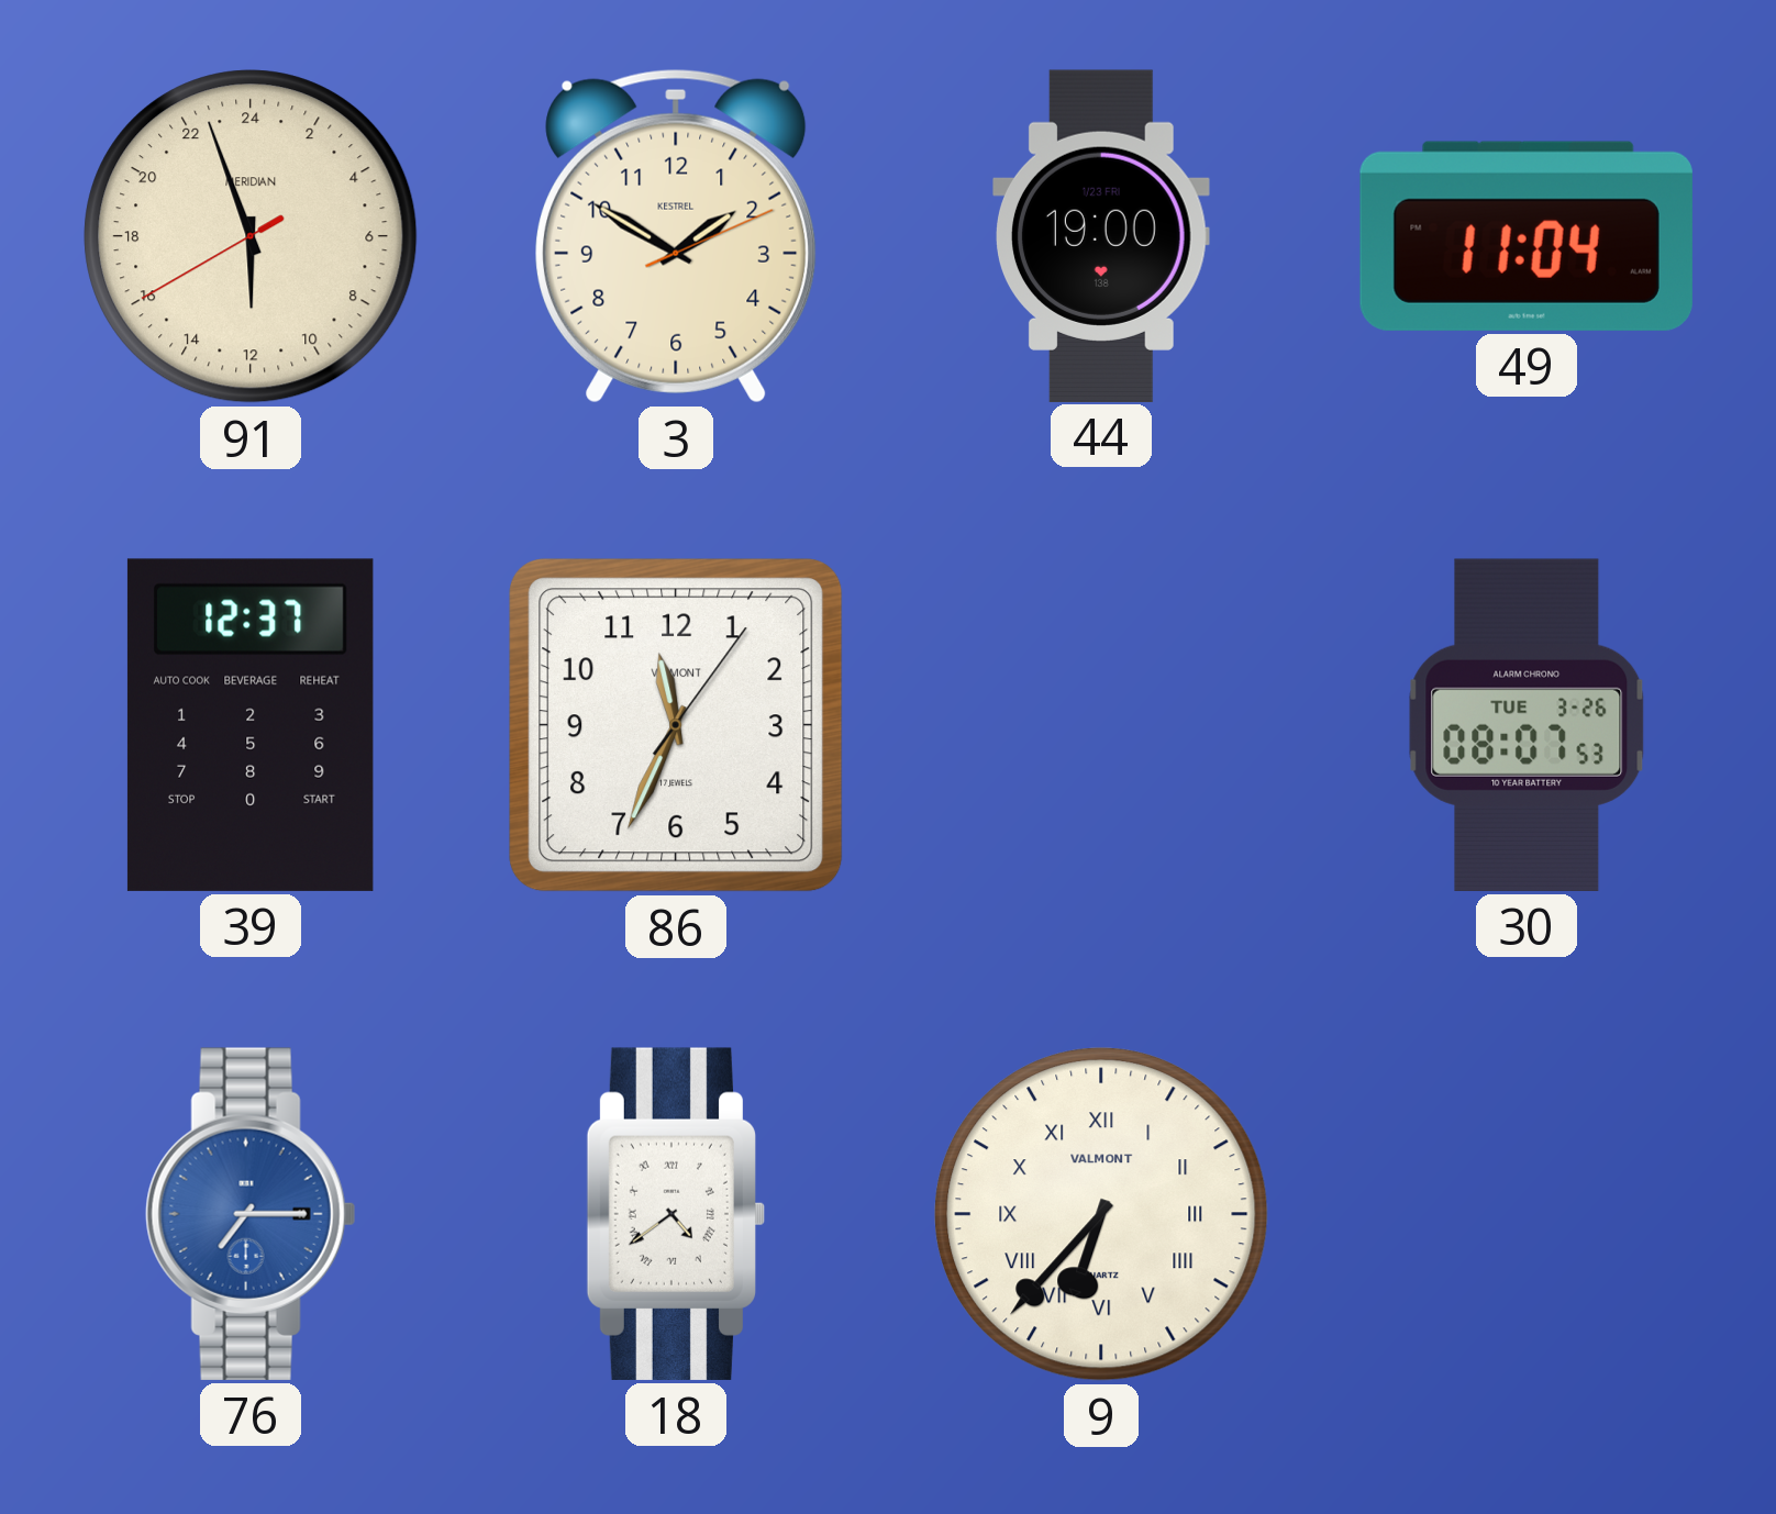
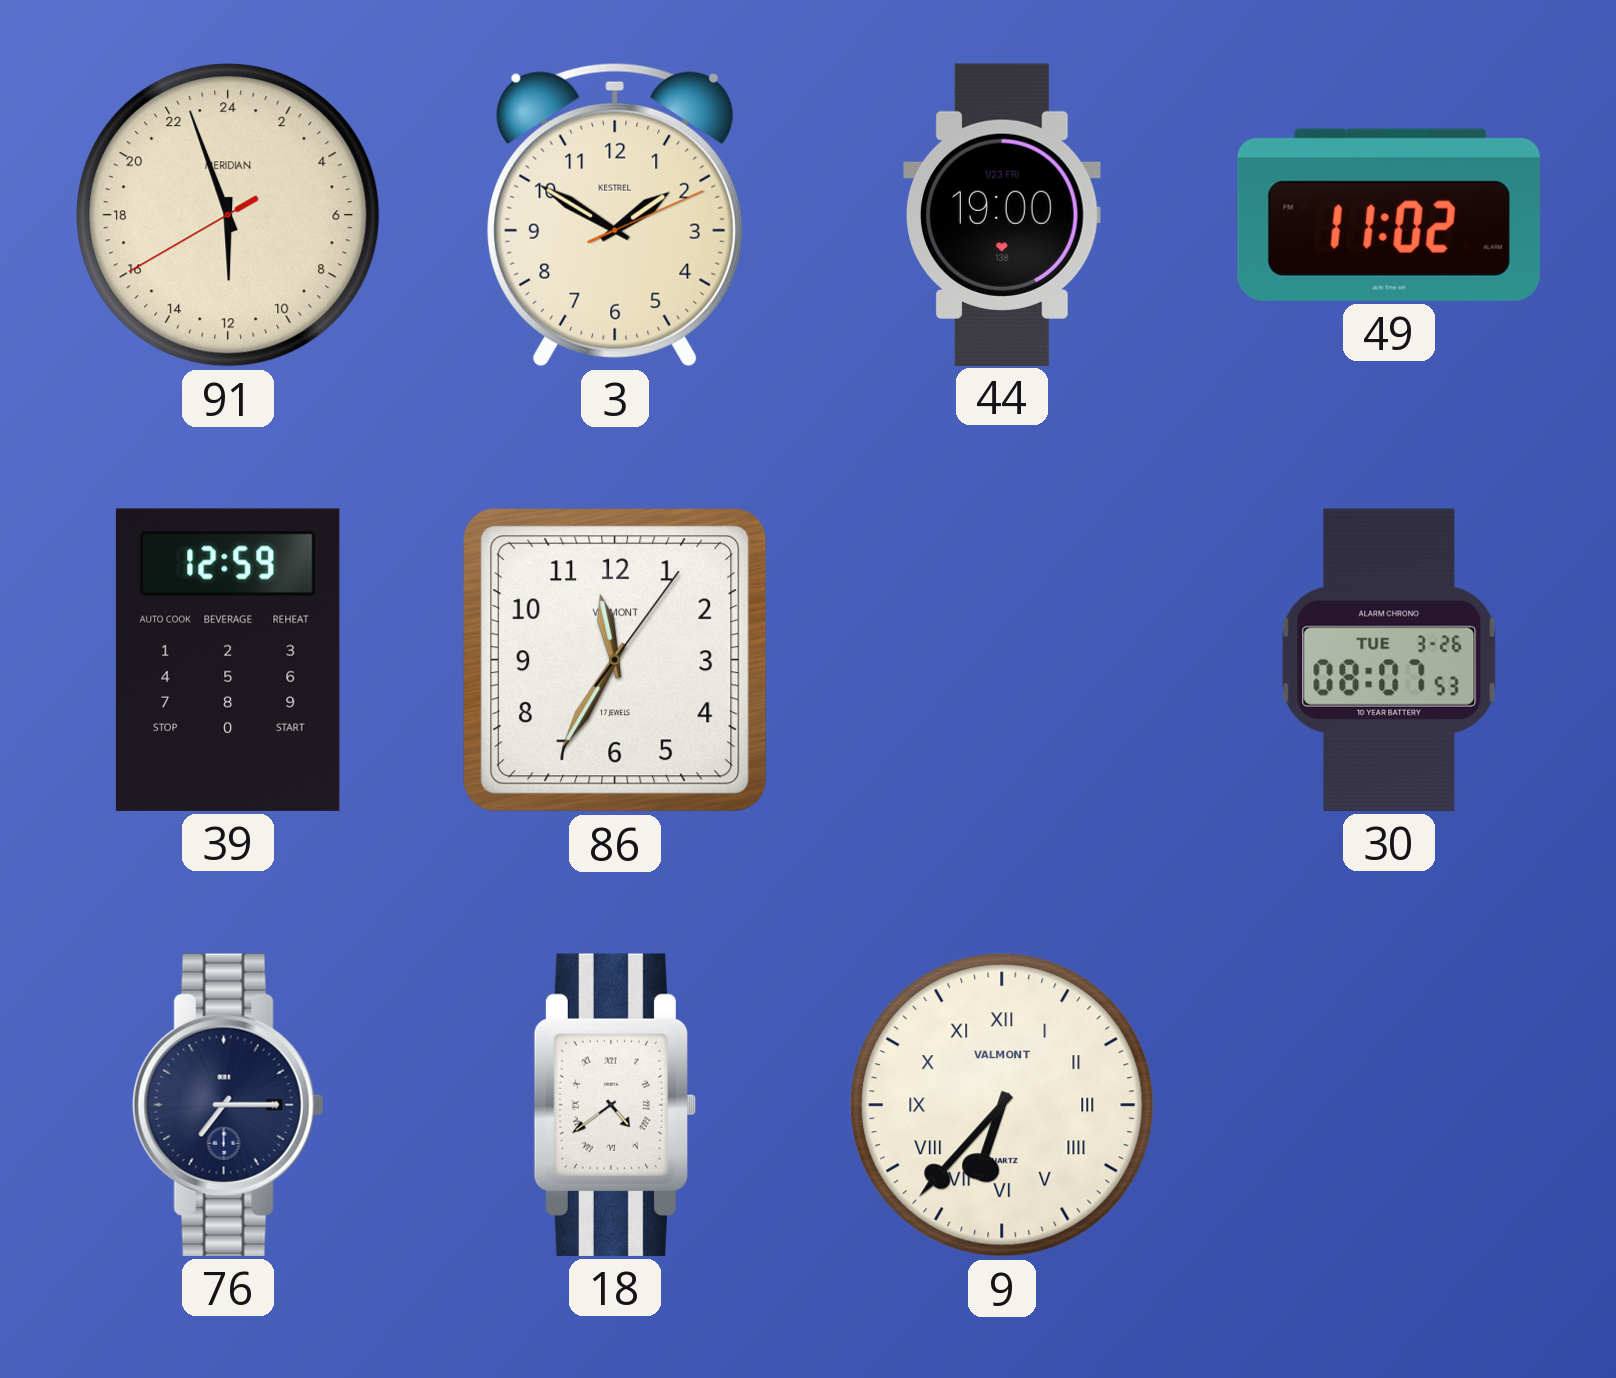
49: 11:04 -> 11:02
39: 12:37 -> 12:59
86: 11:34 -> 11:35
76 dial: blue -> navy
